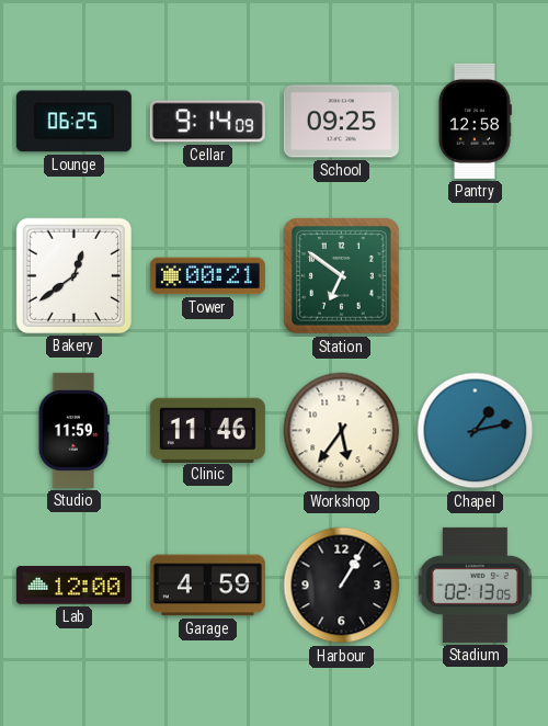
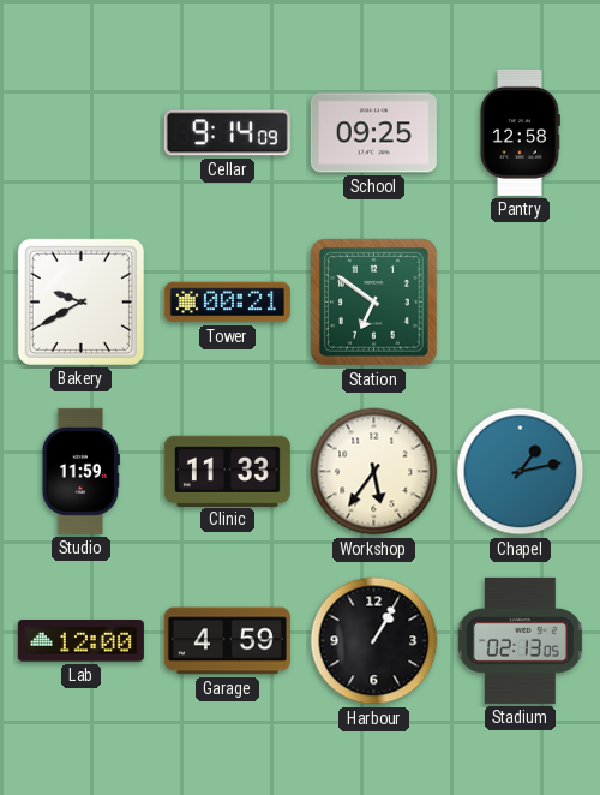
Lounge: 06:25 -> none
Bakery: 12:39 -> 9:40
Clinic: 11:46 -> 11:33
